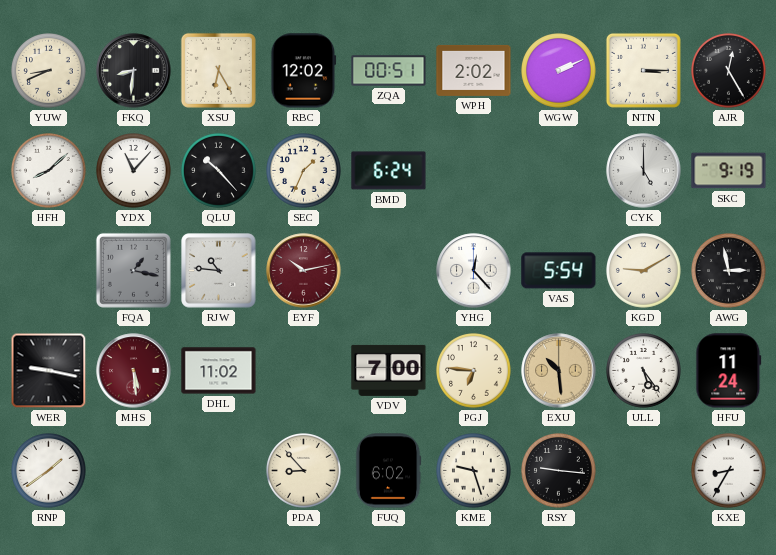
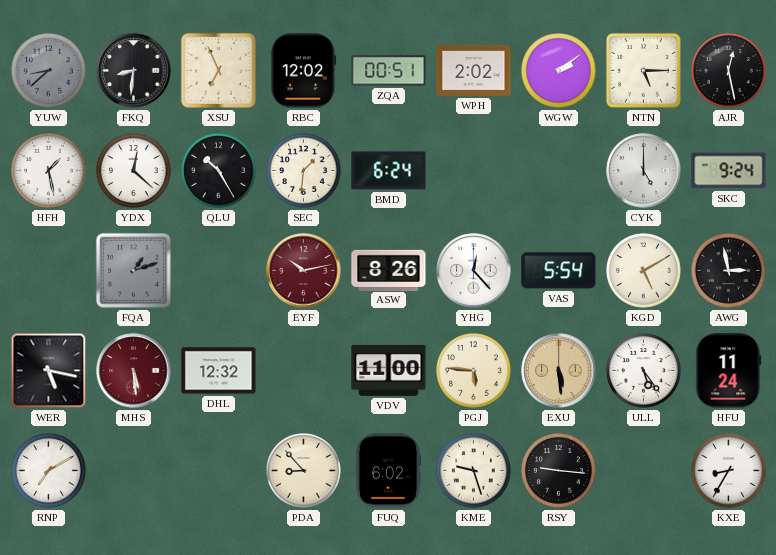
YUW: 8:41 -> 8:38
YUW dial: cream -> grey
XSU: 6:25 -> 6:56
WGW: 2:11 -> 2:09
NTN: 3:15 -> 5:15
AJR: 12:25 -> 12:28
HFH: 8:08 -> 1:28
YDX: 11:07 -> 12:22
QLU: 10:23 -> 10:25
SEC: 1:34 -> 1:31
SKC: 9:19 -> 9:24
FQA: 1:17 -> 1:12
RJW: 10:46 -> none
ASW: none -> 8:26
KGD: 9:10 -> 5:10
WER: 9:17 -> 5:17
DHL: 11:02 -> 12:32
VDV: 7:00 -> 11:00
PGJ: 6:46 -> 5:46
EXU: 10:29 -> 5:29
RNP: 1:39 -> 7:10
